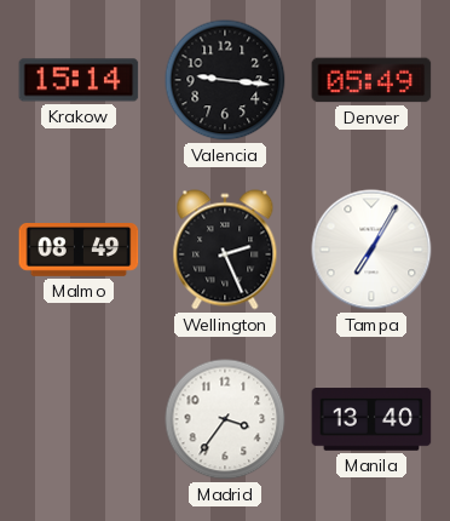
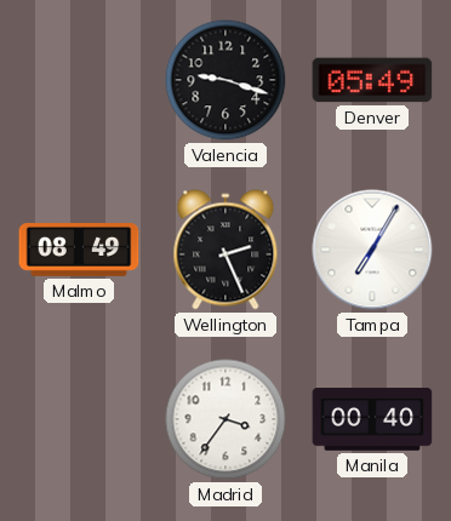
Krakow: 15:14 -> none
Valencia: 9:16 -> 9:18
Manila: 13:40 -> 00:40
